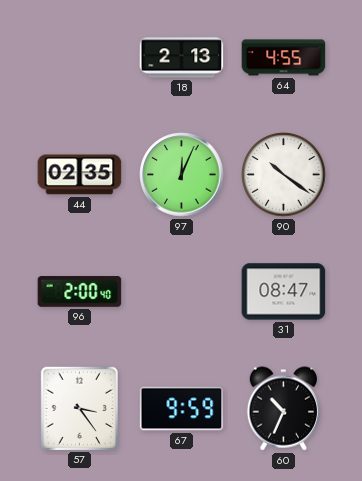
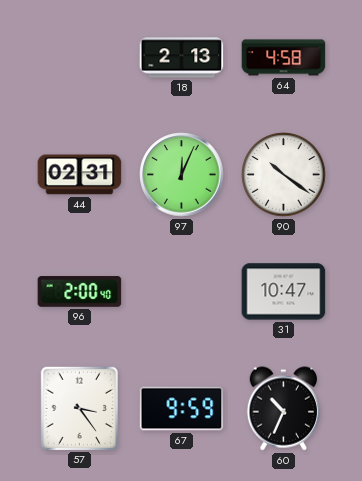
64: 4:55 -> 4:58
44: 02:35 -> 02:31
31: 08:47 -> 10:47
